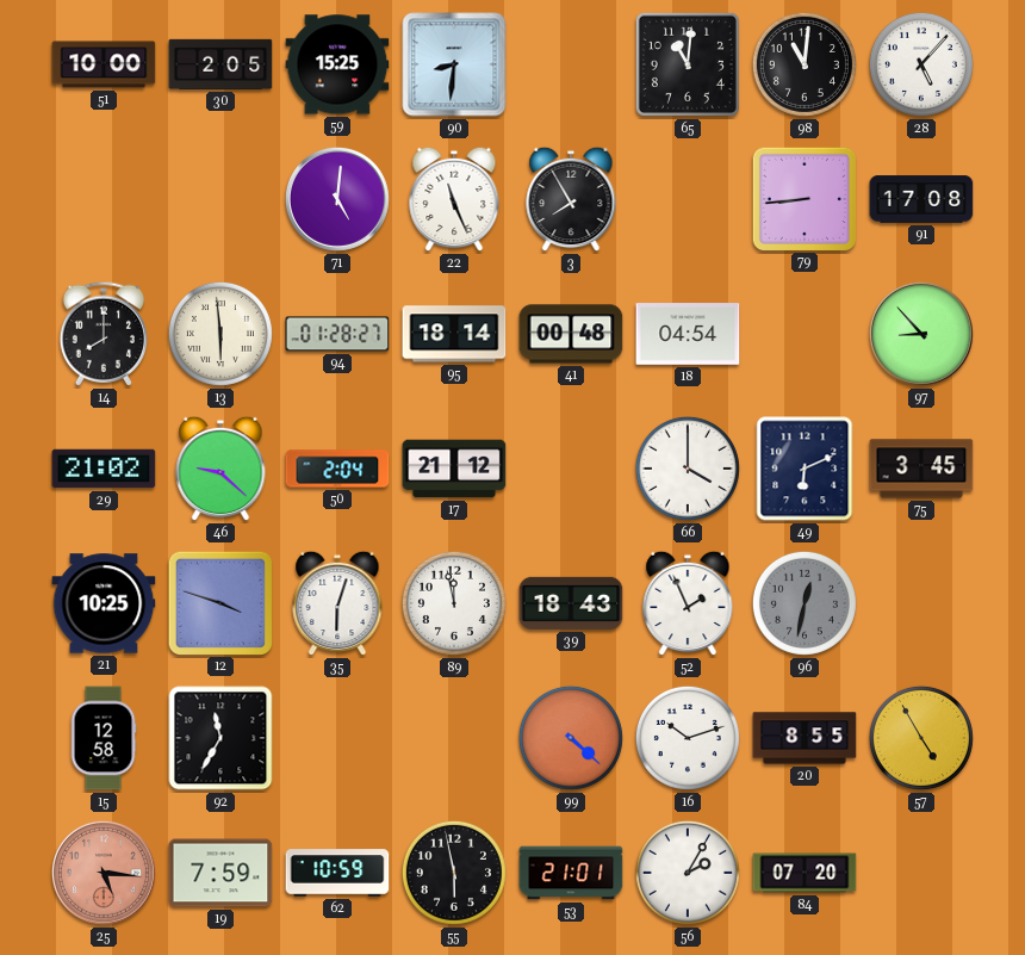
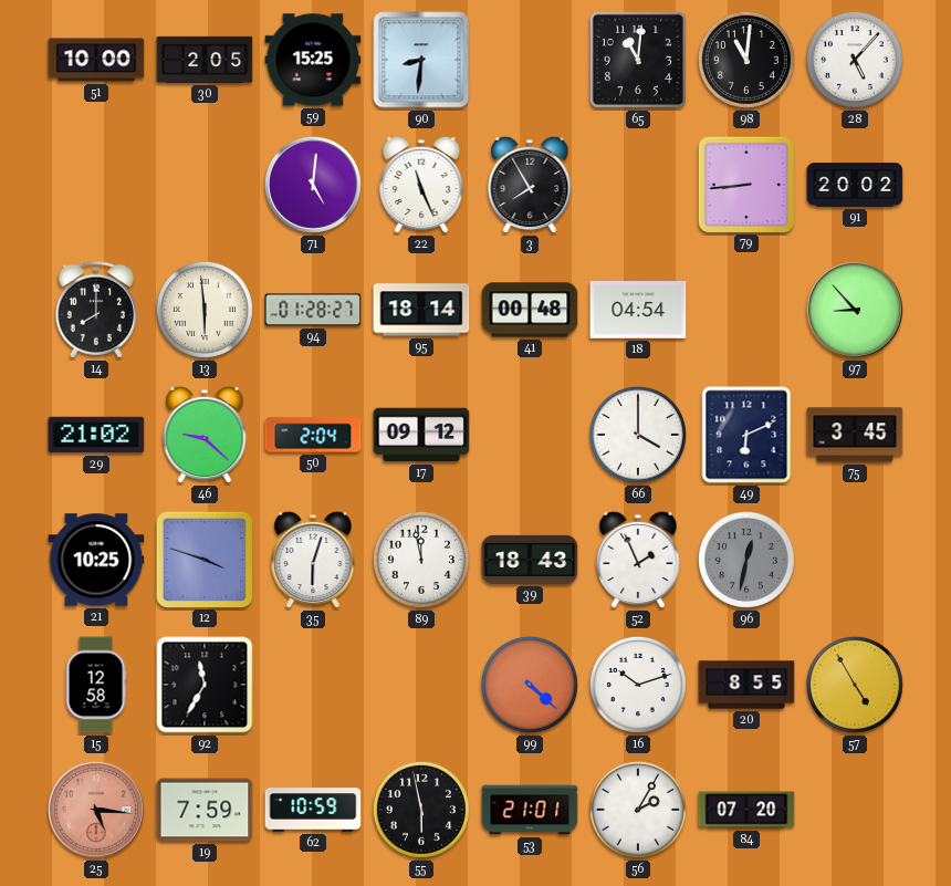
91: 17:08 -> 20:02
17: 21:12 -> 09:12
